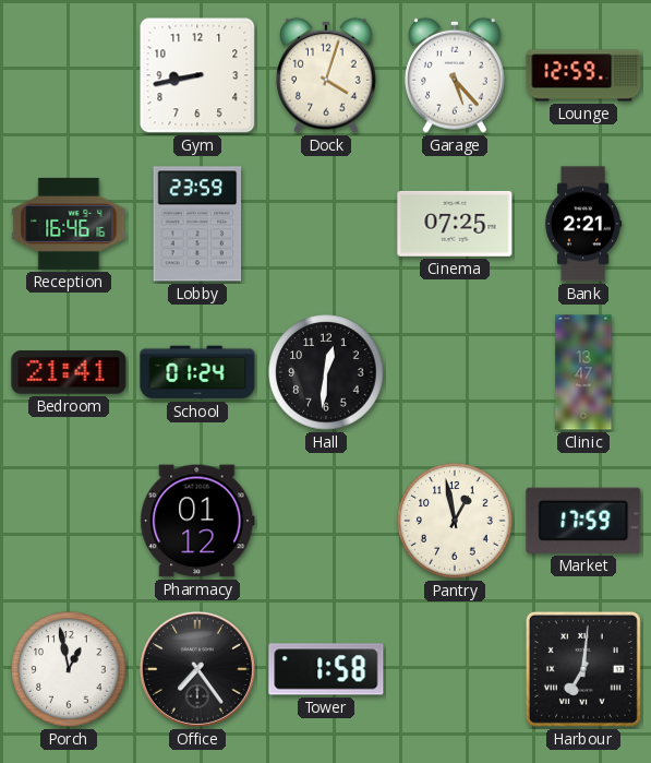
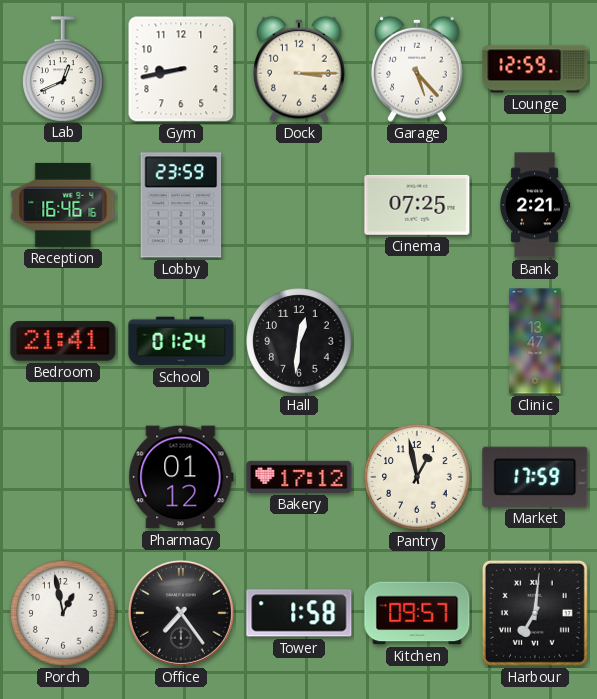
Lab: none -> 12:41
Dock: 4:03 -> 3:15
Bakery: none -> 17:12
Kitchen: none -> 09:57
